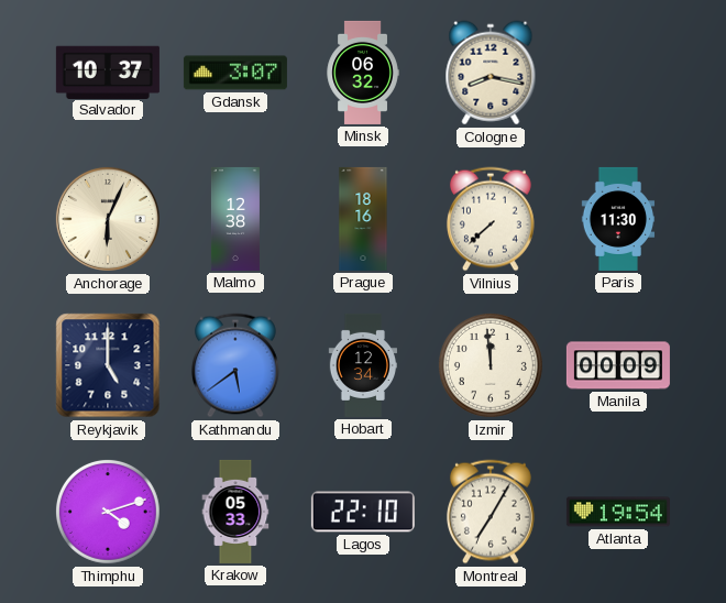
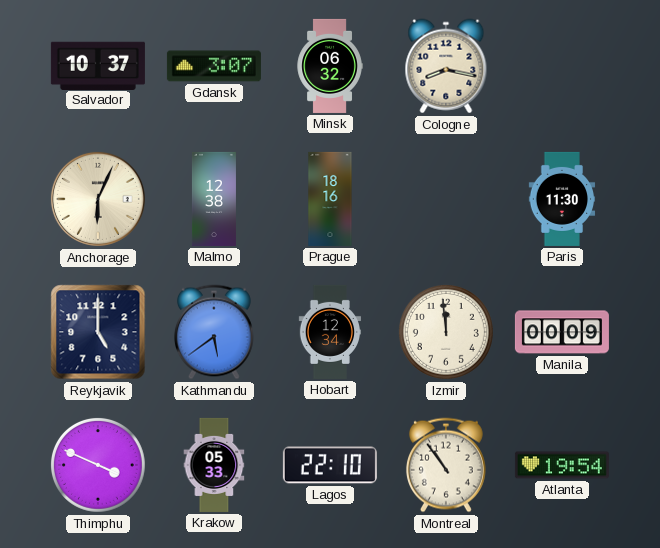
Vilnius: 7:38 -> none
Thimphu: 4:12 -> 3:49
Montreal: 7:05 -> 10:54
